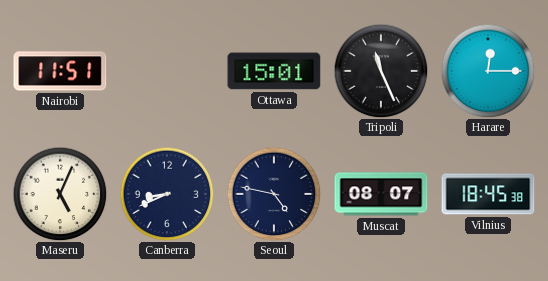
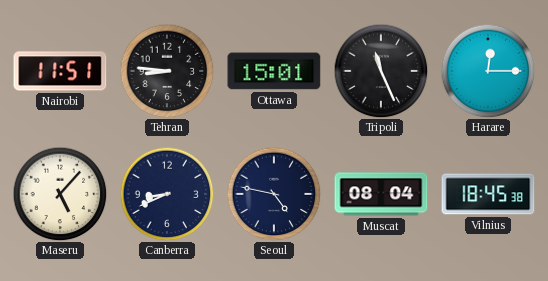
Tehran: none -> 8:46
Maseru: 5:04 -> 5:07
Muscat: 08:07 -> 08:04
